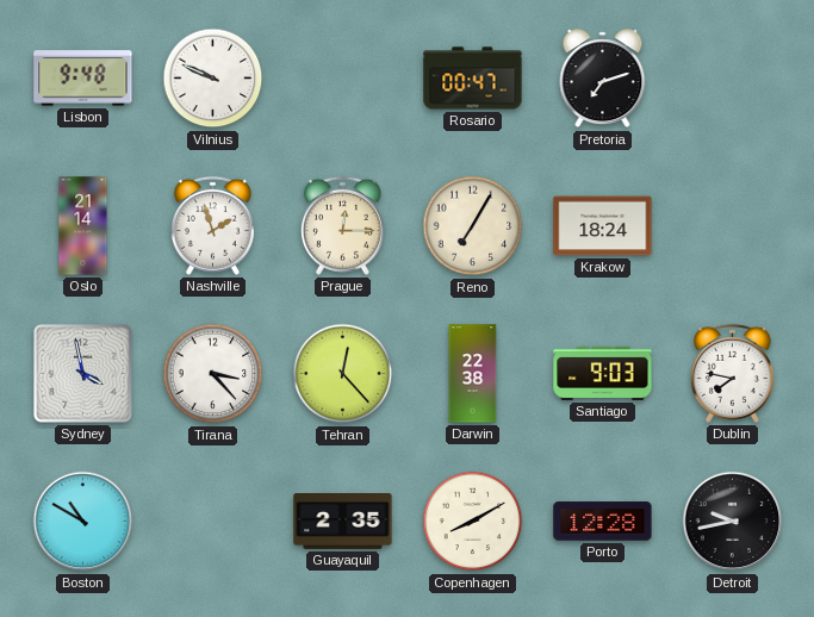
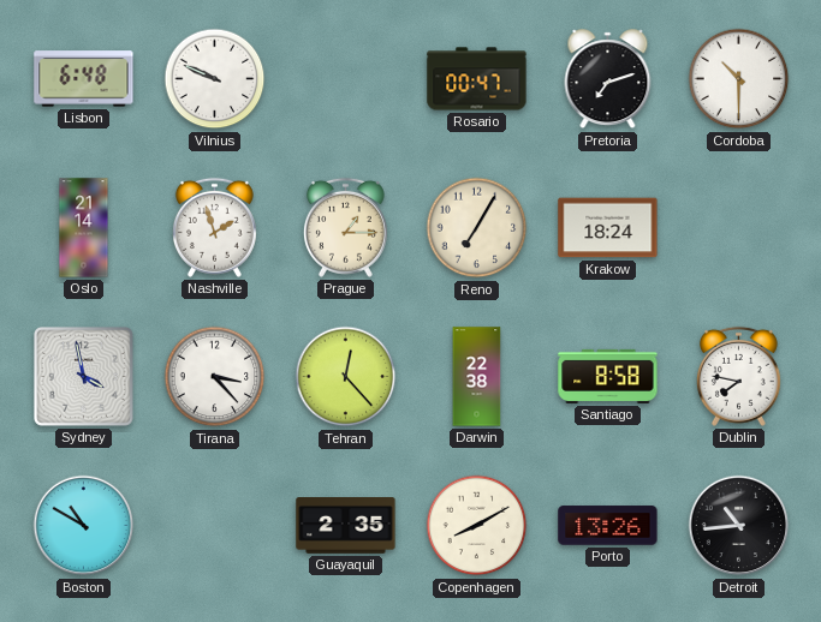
Lisbon: 9:48 -> 6:48
Cordoba: none -> 10:30
Prague: 12:15 -> 1:15
Santiago: 9:03 -> 8:58
Porto: 12:28 -> 13:26
Detroit: 9:43 -> 10:44
